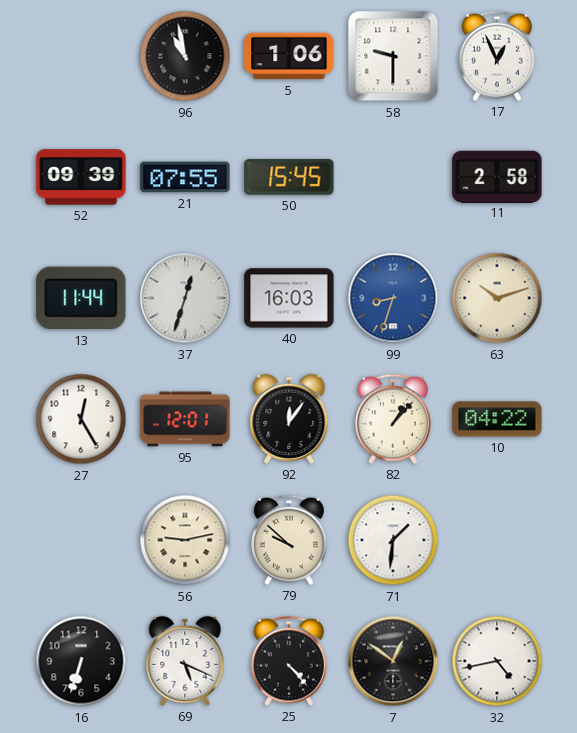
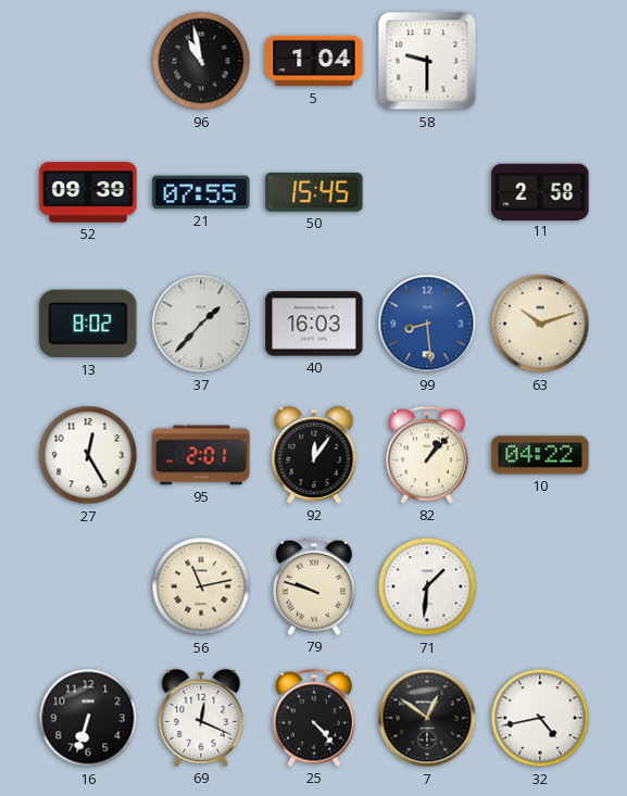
5: 1:06 -> 1:04
17: 12:56 -> none
13: 11:44 -> 8:02
37: 12:33 -> 1:37
99: 8:33 -> 8:29
95: 12:01 -> 2:01
56: 9:13 -> 11:13
79: 9:52 -> 9:48
69: 5:19 -> 12:19
